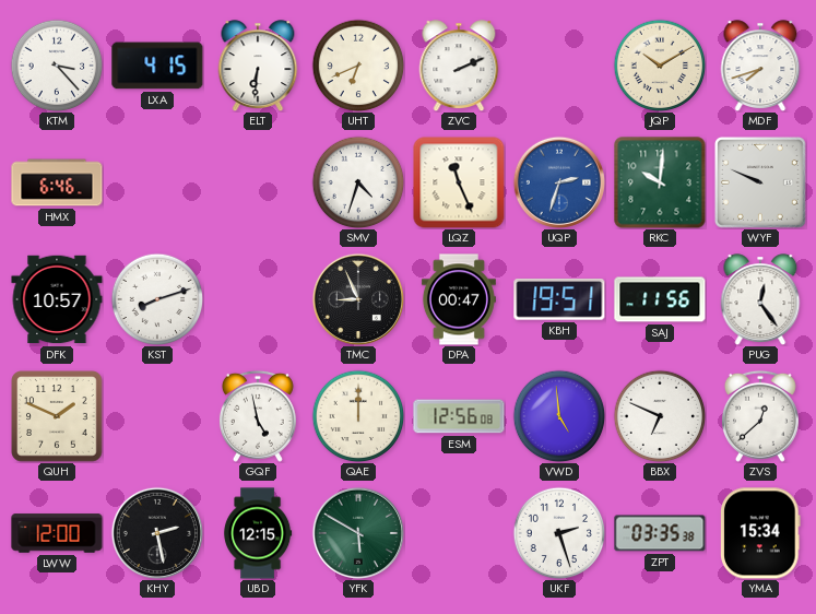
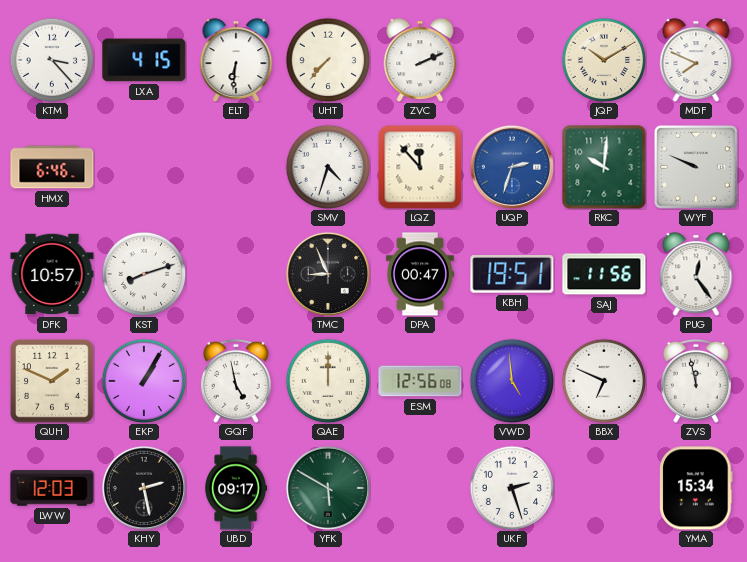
UHT: 6:41 -> 7:37
MDF: 7:42 -> 7:49
LQZ: 11:26 -> 11:53
EKP: none -> 1:05
ZVS: 12:38 -> 11:58
LWW: 12:00 -> 12:03
UBD: 12:15 -> 09:17
ZPT: 03:35 -> none
